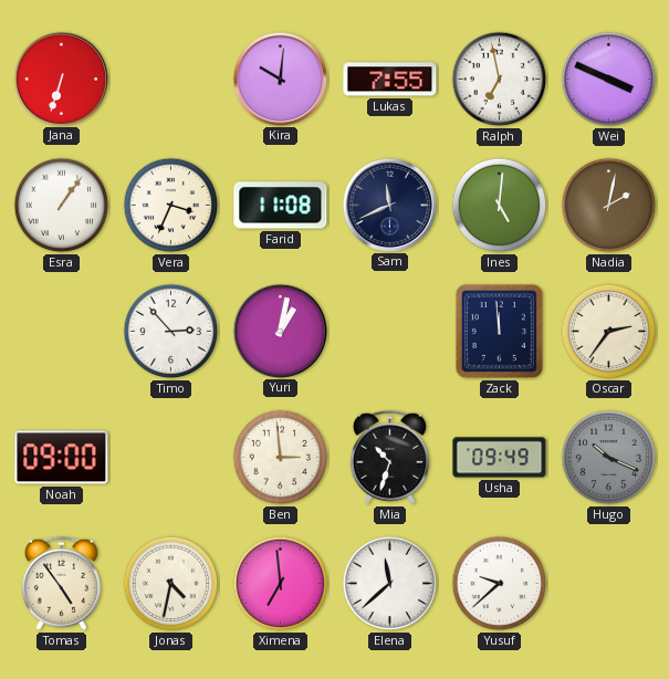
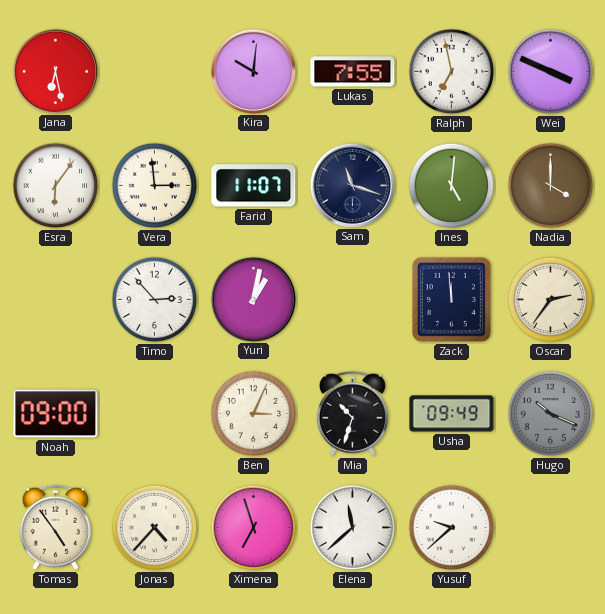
Jana: 6:33 -> 6:28
Esra: 1:06 -> 6:06
Vera: 3:34 -> 2:59
Farid: 11:08 -> 11:07
Sam: 11:41 -> 11:18
Nadia: 2:02 -> 4:00
Ben: 2:59 -> 3:04
Jonas: 4:32 -> 4:37
Ximena: 6:59 -> 6:57
